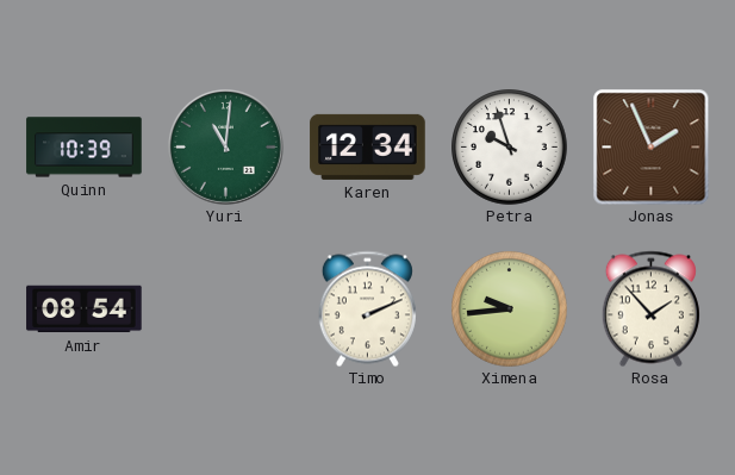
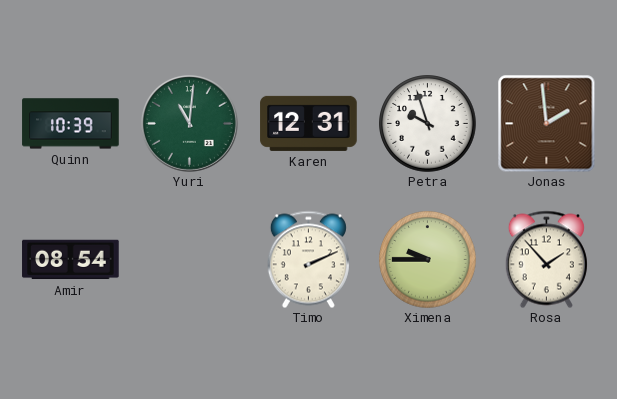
Karen: 12:34 -> 12:31
Jonas: 1:56 -> 1:59
Ximena: 9:44 -> 9:45
